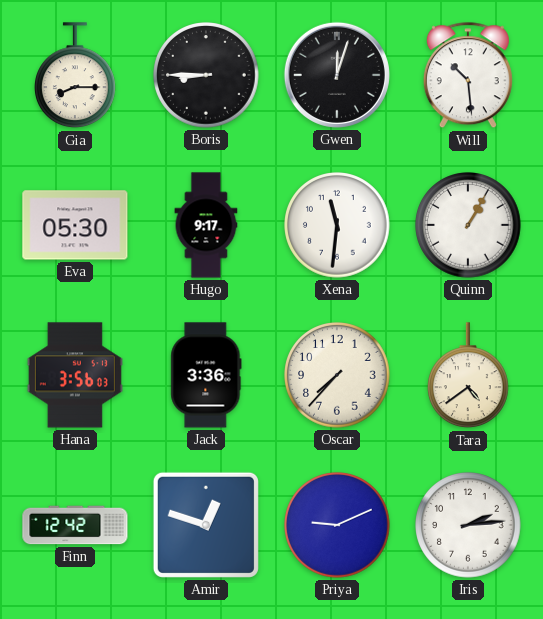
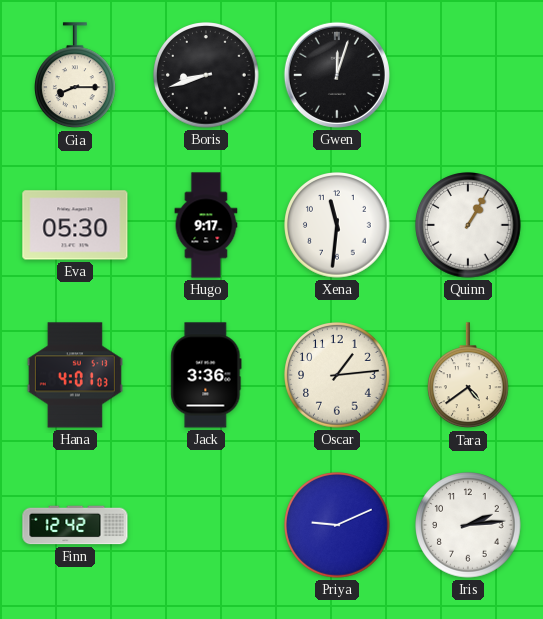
Boris: 8:45 -> 8:42
Will: 10:29 -> none
Hana: 3:56 -> 4:01
Oscar: 7:37 -> 1:14
Amir: 12:48 -> none
